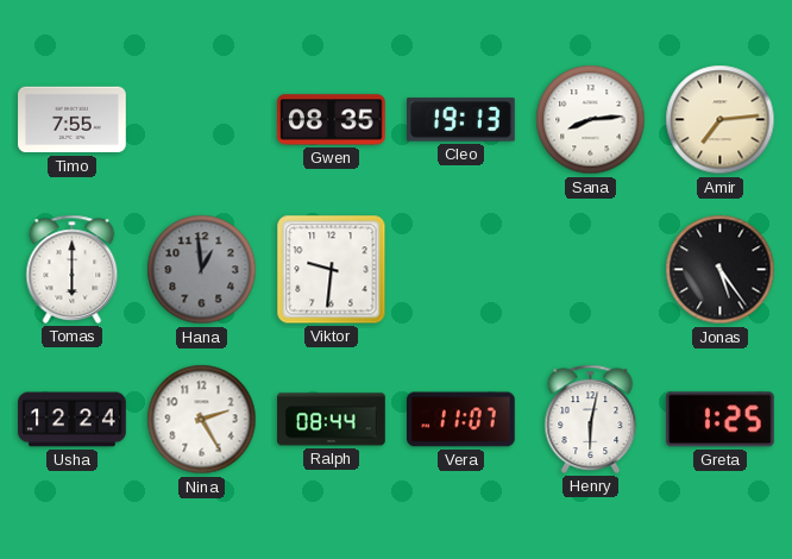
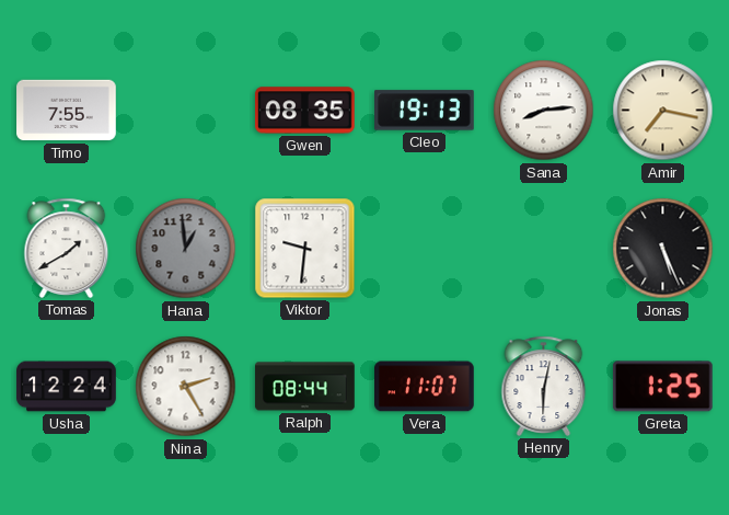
Amir: 7:14 -> 7:17
Tomas: 6:00 -> 1:40
Jonas: 5:24 -> 5:26
